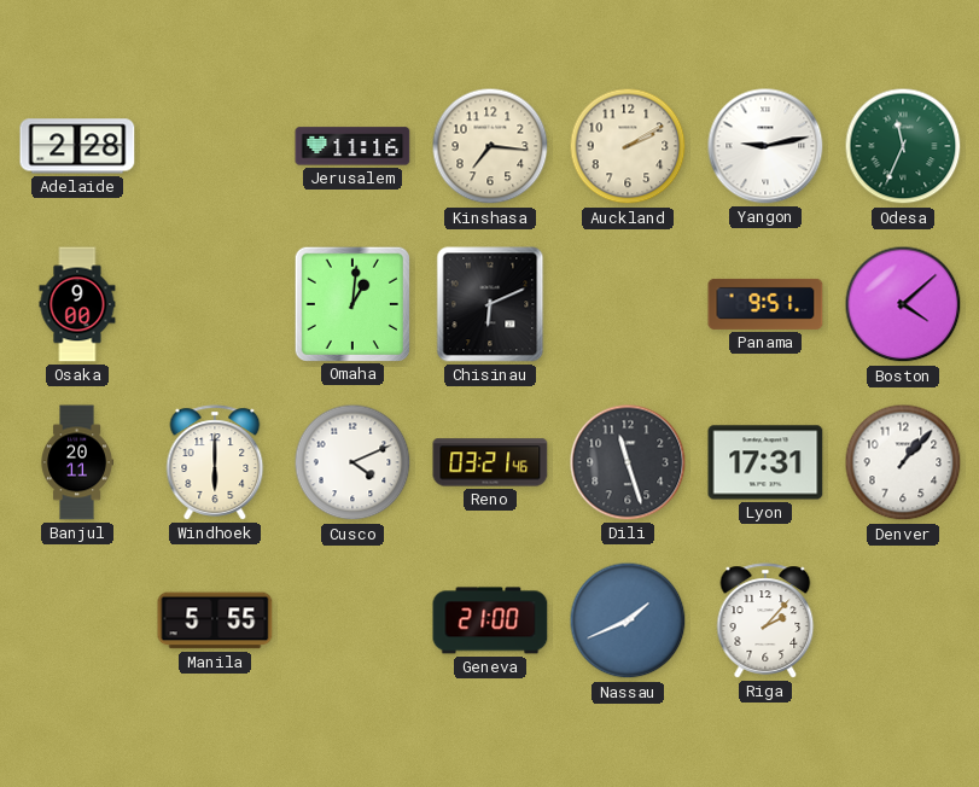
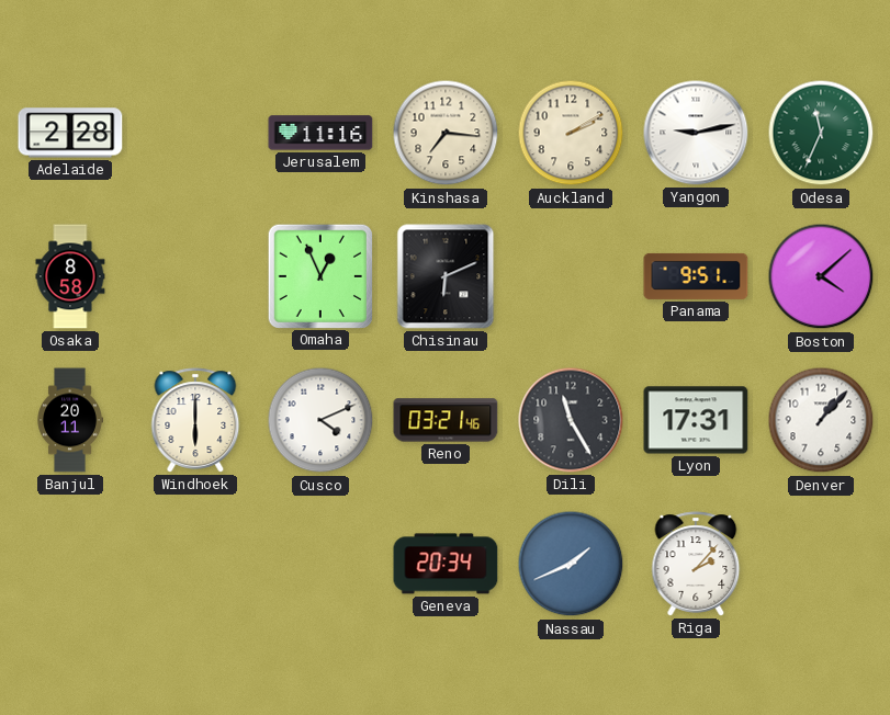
Osaka: 9:00 -> 8:58
Omaha: 1:01 -> 12:56
Dili: 11:27 -> 11:25
Manila: 5:55 -> none
Geneva: 21:00 -> 20:34
